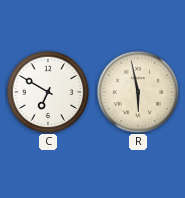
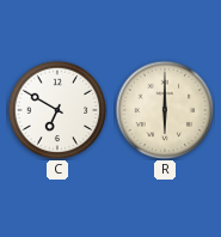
R: 5:58 -> 6:00
